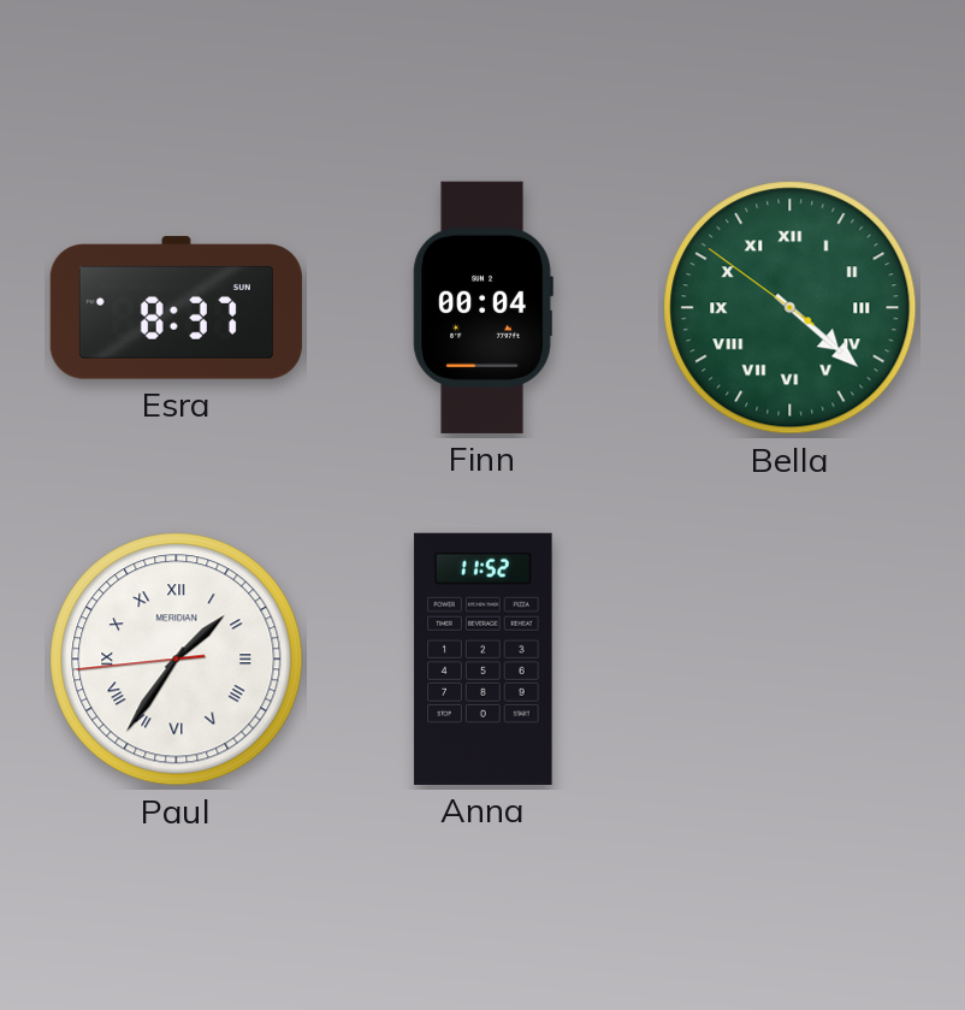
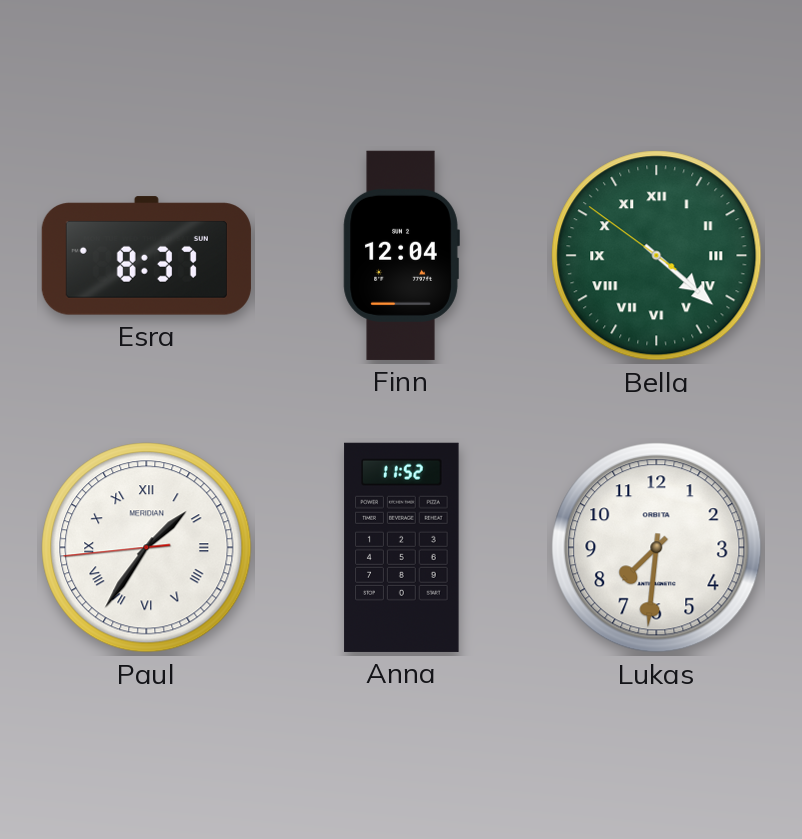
Finn: 00:04 -> 12:04
Lukas: none -> 7:31
